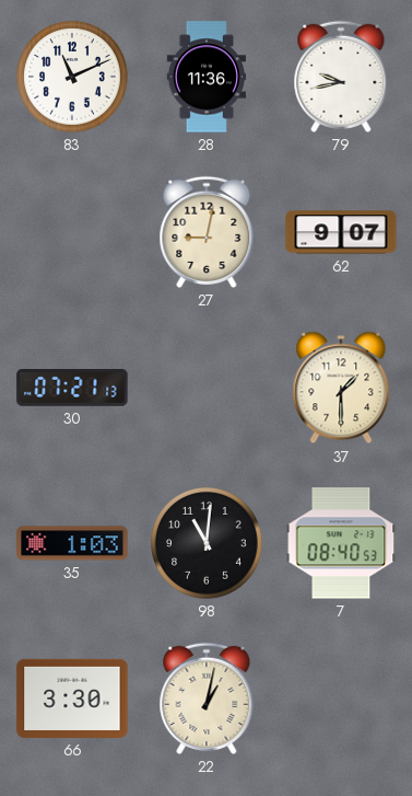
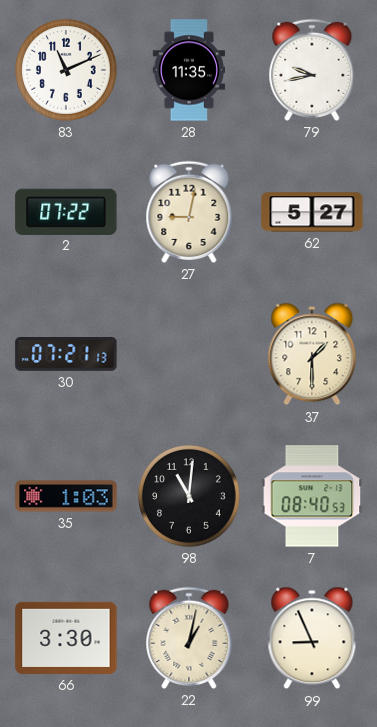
28: 11:36 -> 11:35
2: none -> 07:22
62: 9:07 -> 5:27
99: none -> 8:56
